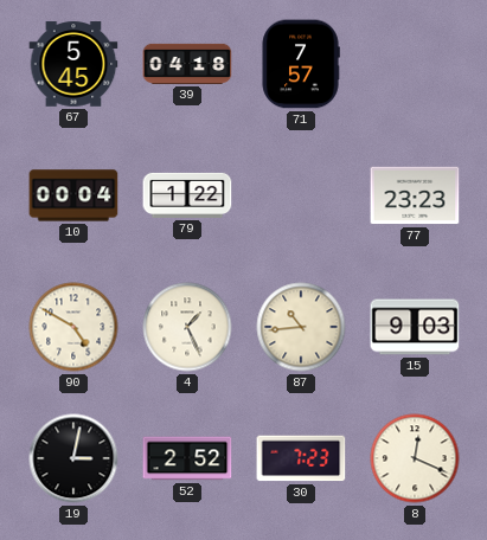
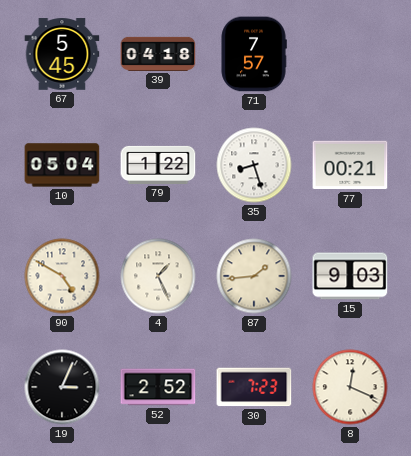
10: 00:04 -> 05:04
35: none -> 8:27
77: 23:23 -> 00:21
87: 10:44 -> 1:44
19: 3:02 -> 3:04
